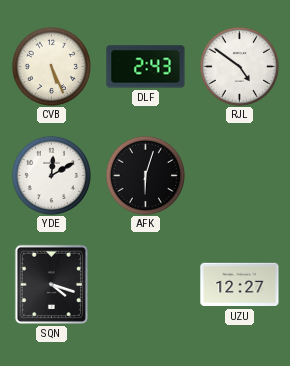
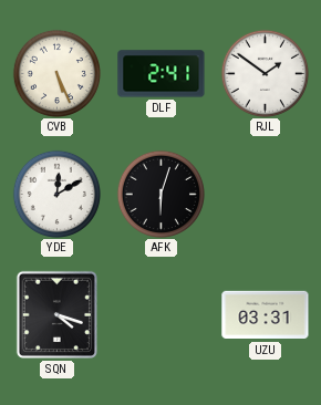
DLF: 2:43 -> 2:41
RJL: 4:51 -> 1:51
UZU: 12:27 -> 03:31
